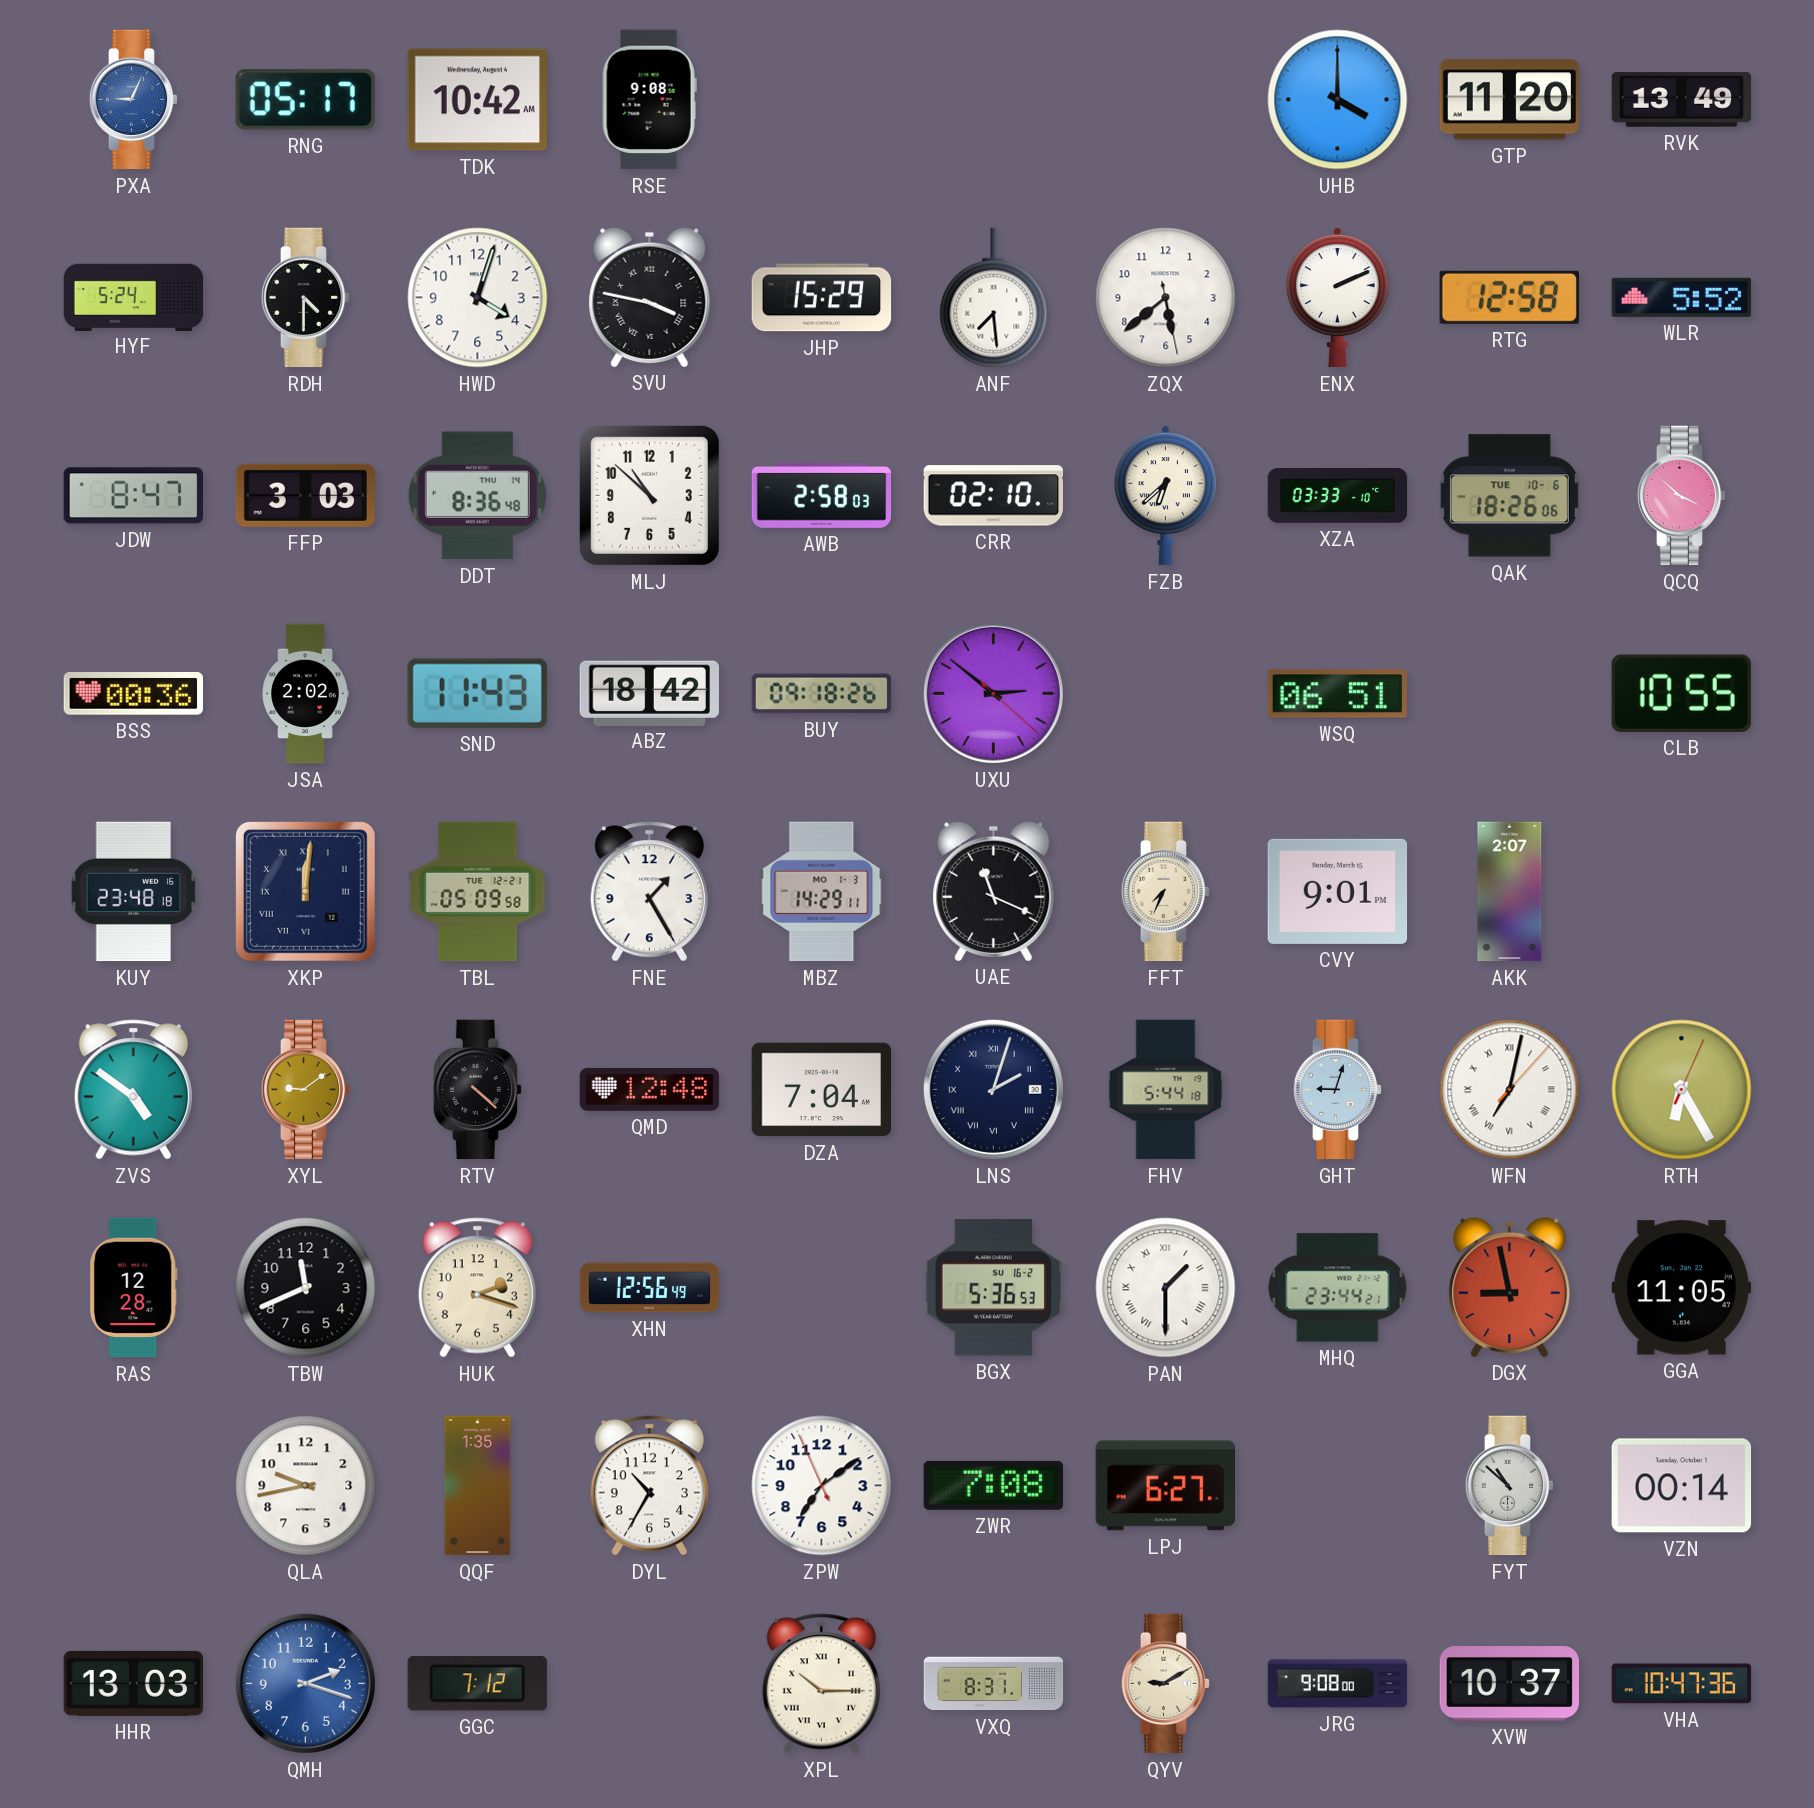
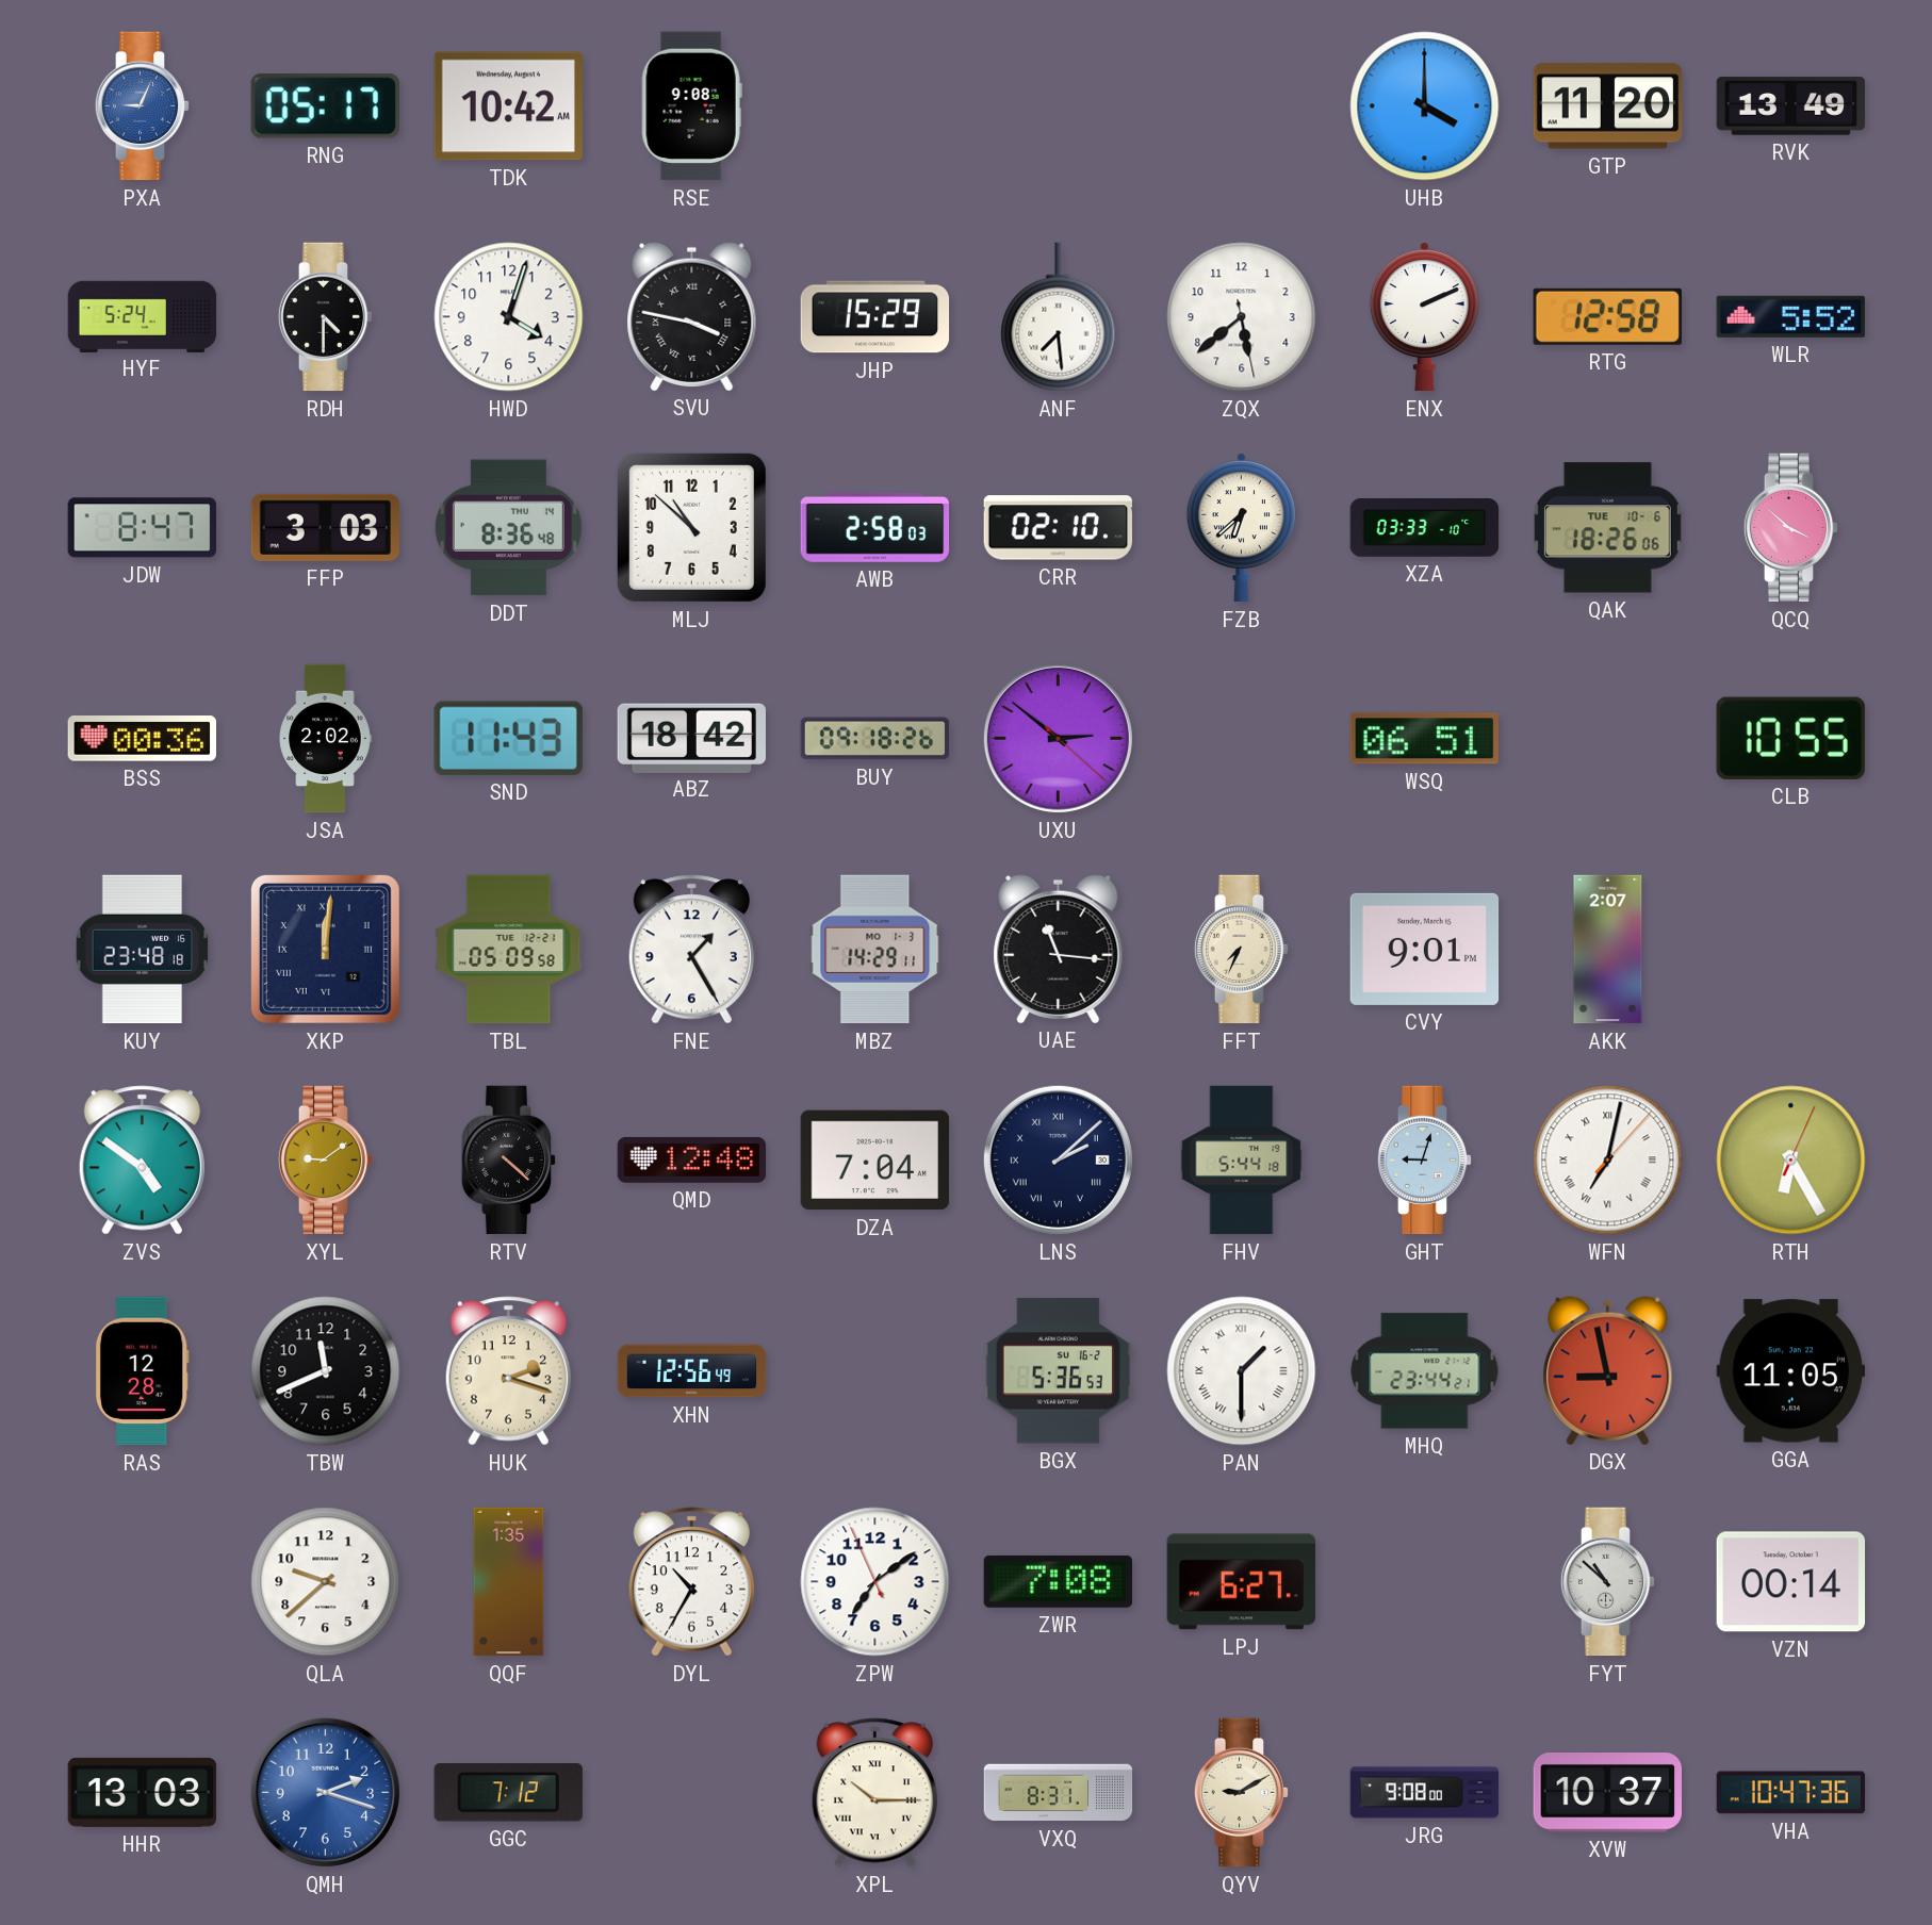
UAE: 11:19 -> 11:16
LNS: 2:03 -> 2:08
QLA: 9:43 -> 9:38
